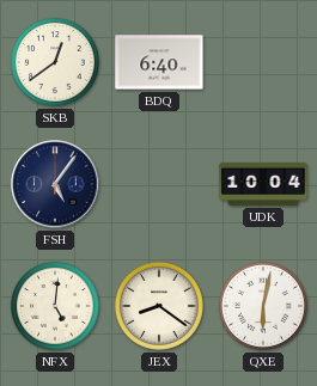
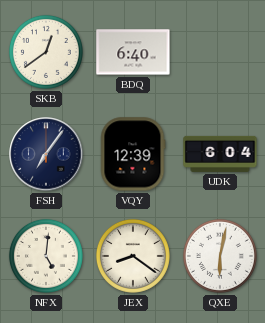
FSH: 5:06 -> 7:06
VQY: none -> 12:39
UDK: 10:04 -> 6:04
